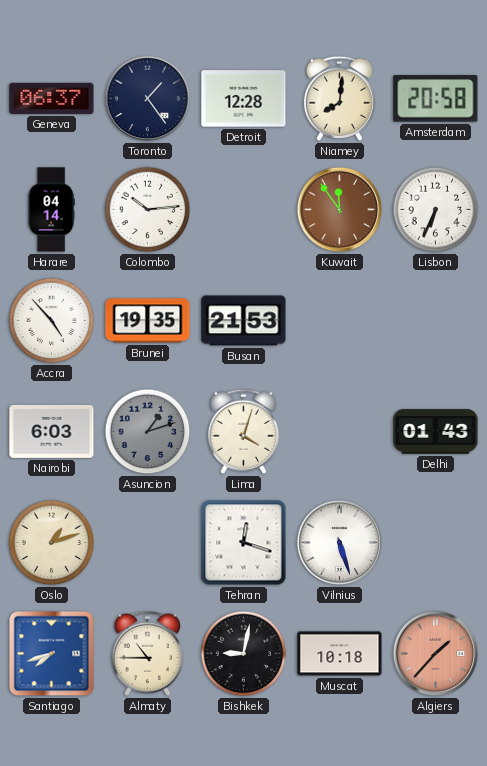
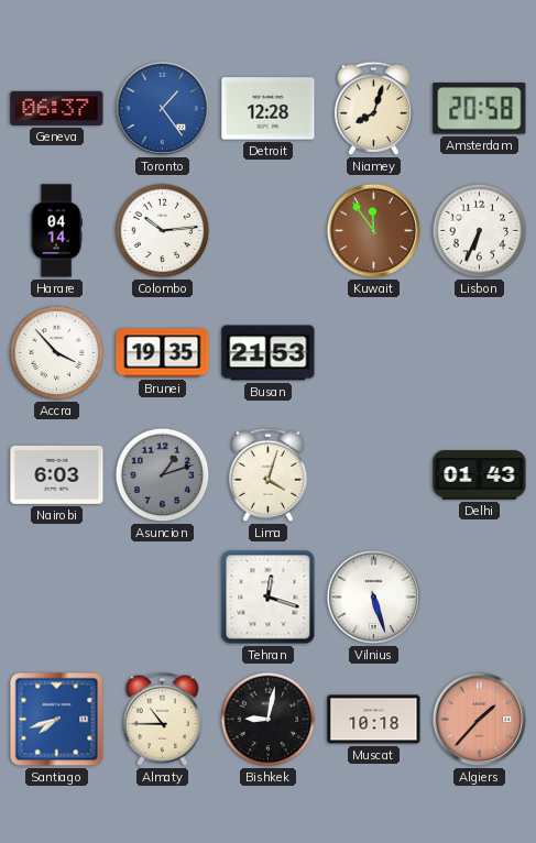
Toronto dial: navy -> blue
Niamey: 8:01 -> 8:03
Accra: 4:53 -> 3:53
Oslo: 1:12 -> none
